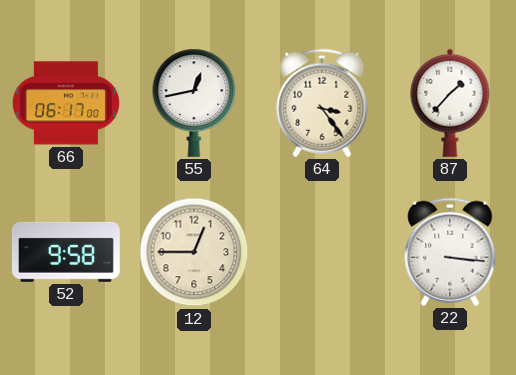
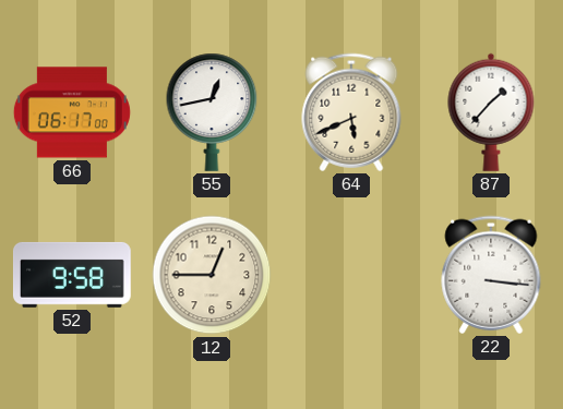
64: 3:24 -> 5:41
